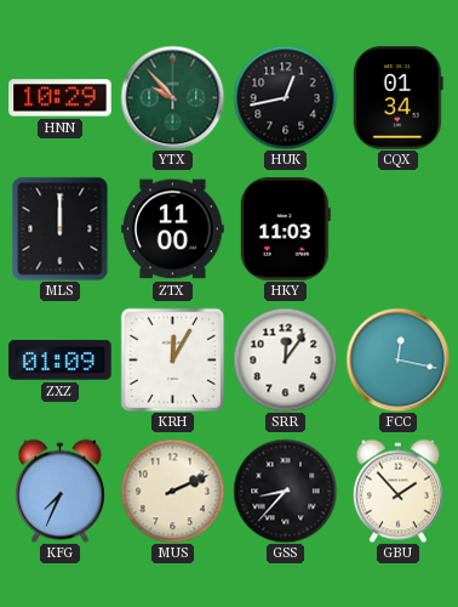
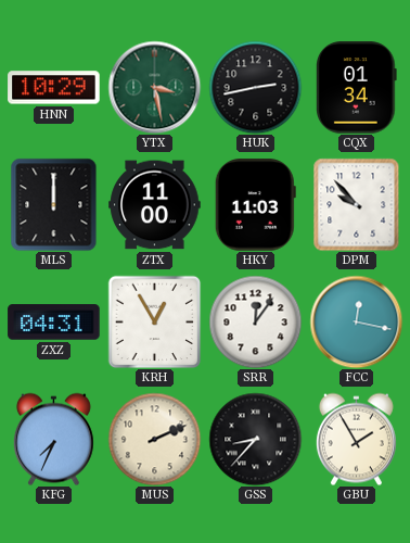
YTX: 9:53 -> 3:28
HUK: 12:43 -> 2:43
DPM: none -> 9:53
ZXZ: 01:09 -> 04:31
KRH: 12:05 -> 12:55
GBU: 1:53 -> 1:55
